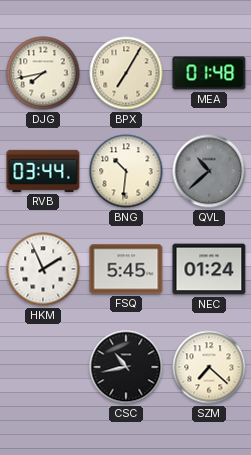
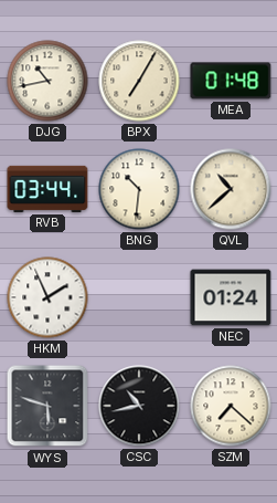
DJG: 7:43 -> 10:43
QVL dial: grey -> cream
FSQ: 5:45 -> none
WYS: none -> 5:48
